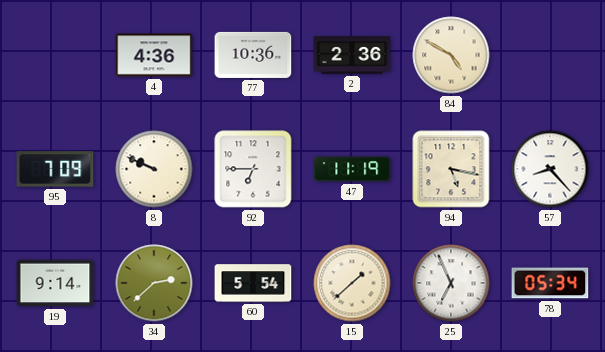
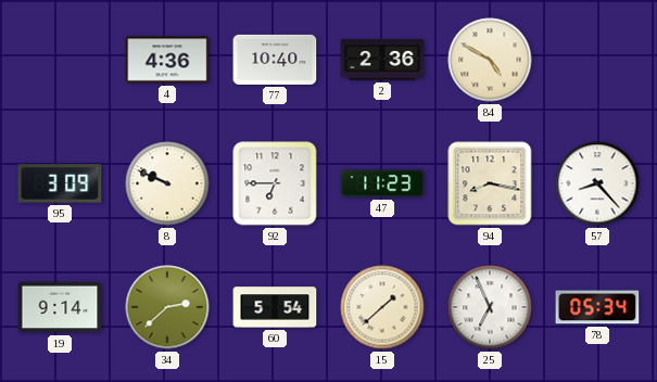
77: 10:36 -> 10:40
95: 7:09 -> 3:09
47: 11:19 -> 11:23
94: 5:17 -> 8:17
